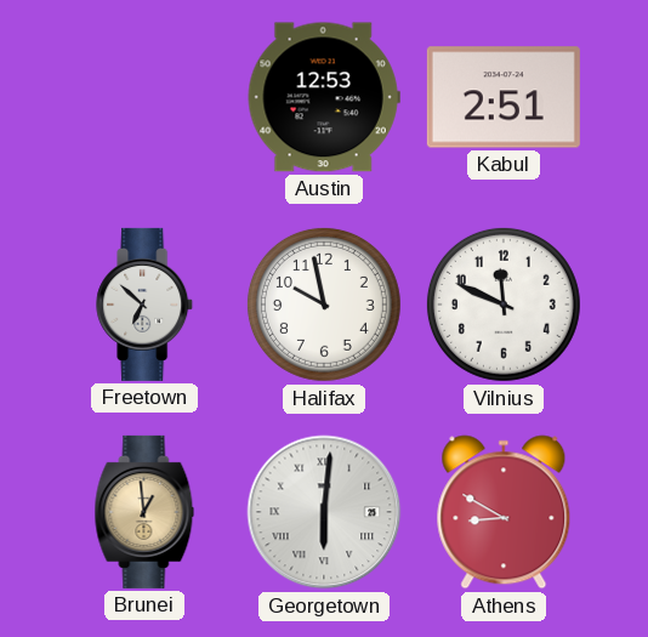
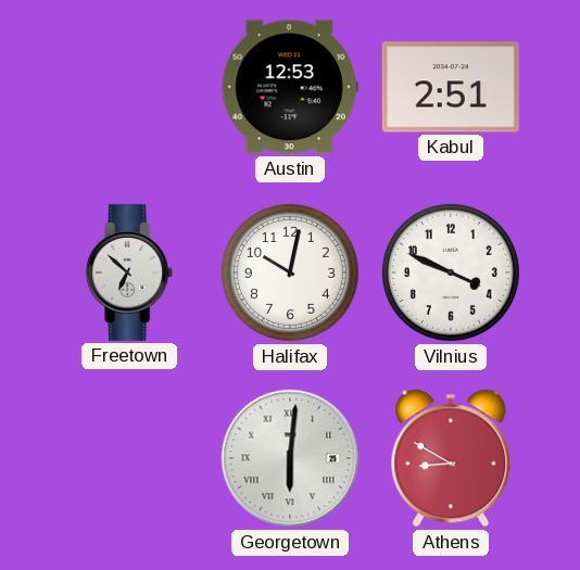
Halifax: 9:58 -> 10:02
Vilnius: 11:49 -> 3:49
Brunei: 12:59 -> none
